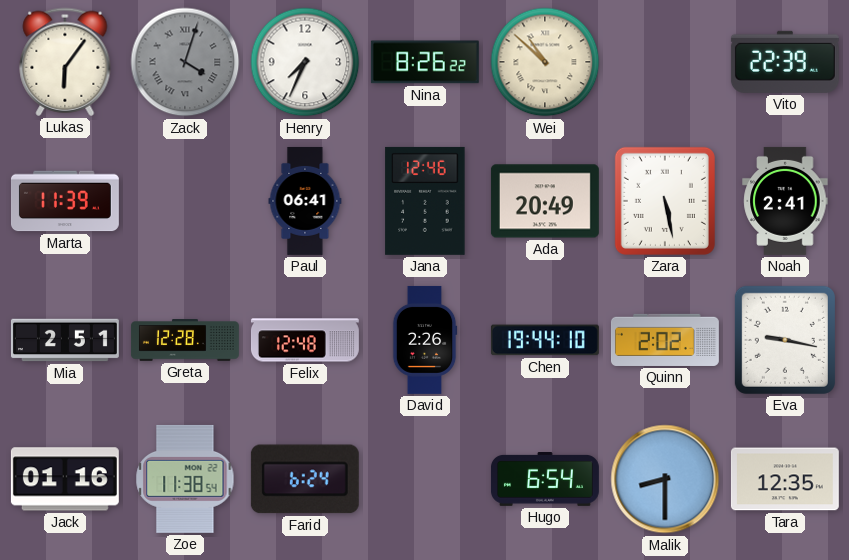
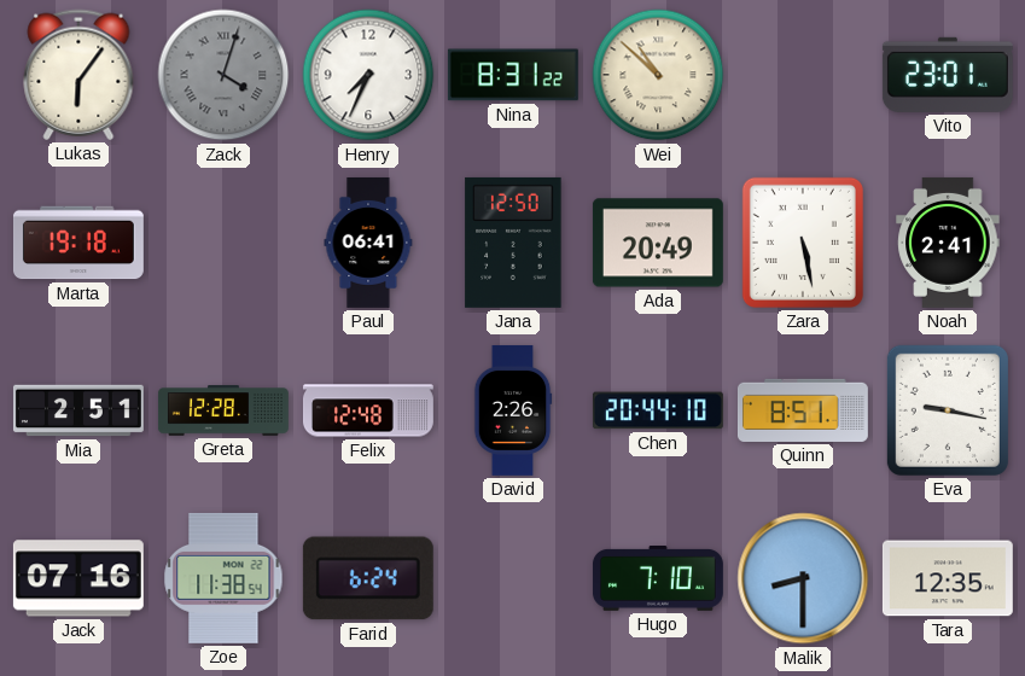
Nina: 8:26 -> 8:31
Vito: 22:39 -> 23:01
Marta: 11:39 -> 19:18
Jana: 12:46 -> 12:50
Chen: 19:44 -> 20:44
Quinn: 2:02 -> 8:51
Jack: 01:16 -> 07:16
Hugo: 6:54 -> 7:10
